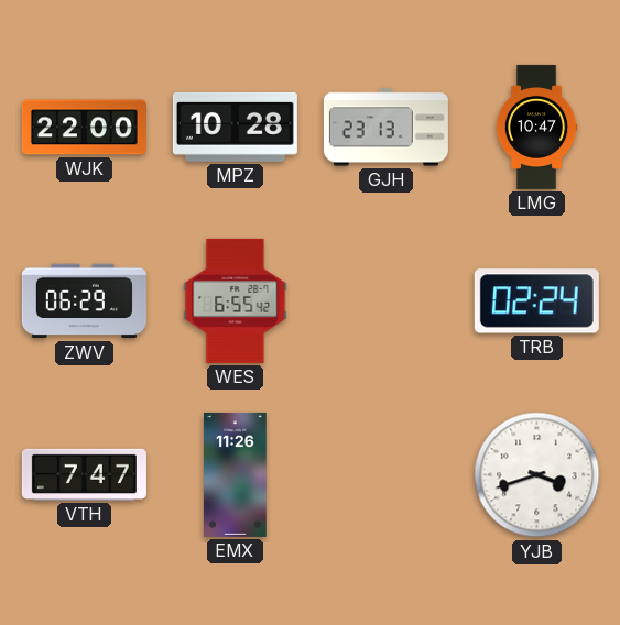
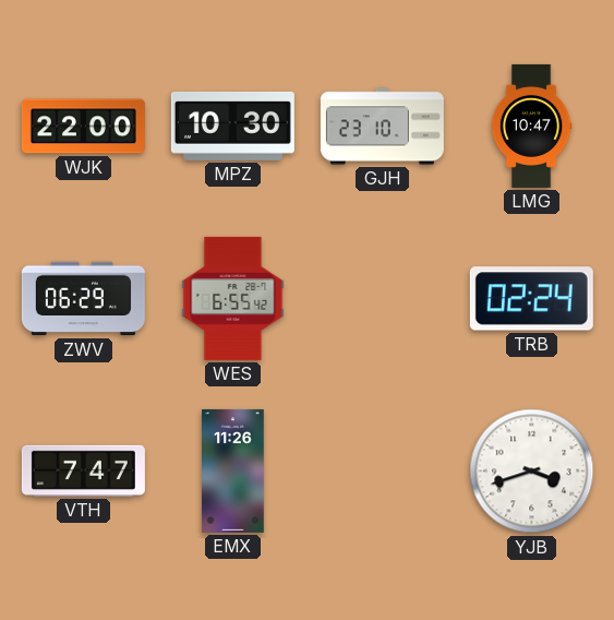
MPZ: 10:28 -> 10:30
GJH: 23:13 -> 23:10
